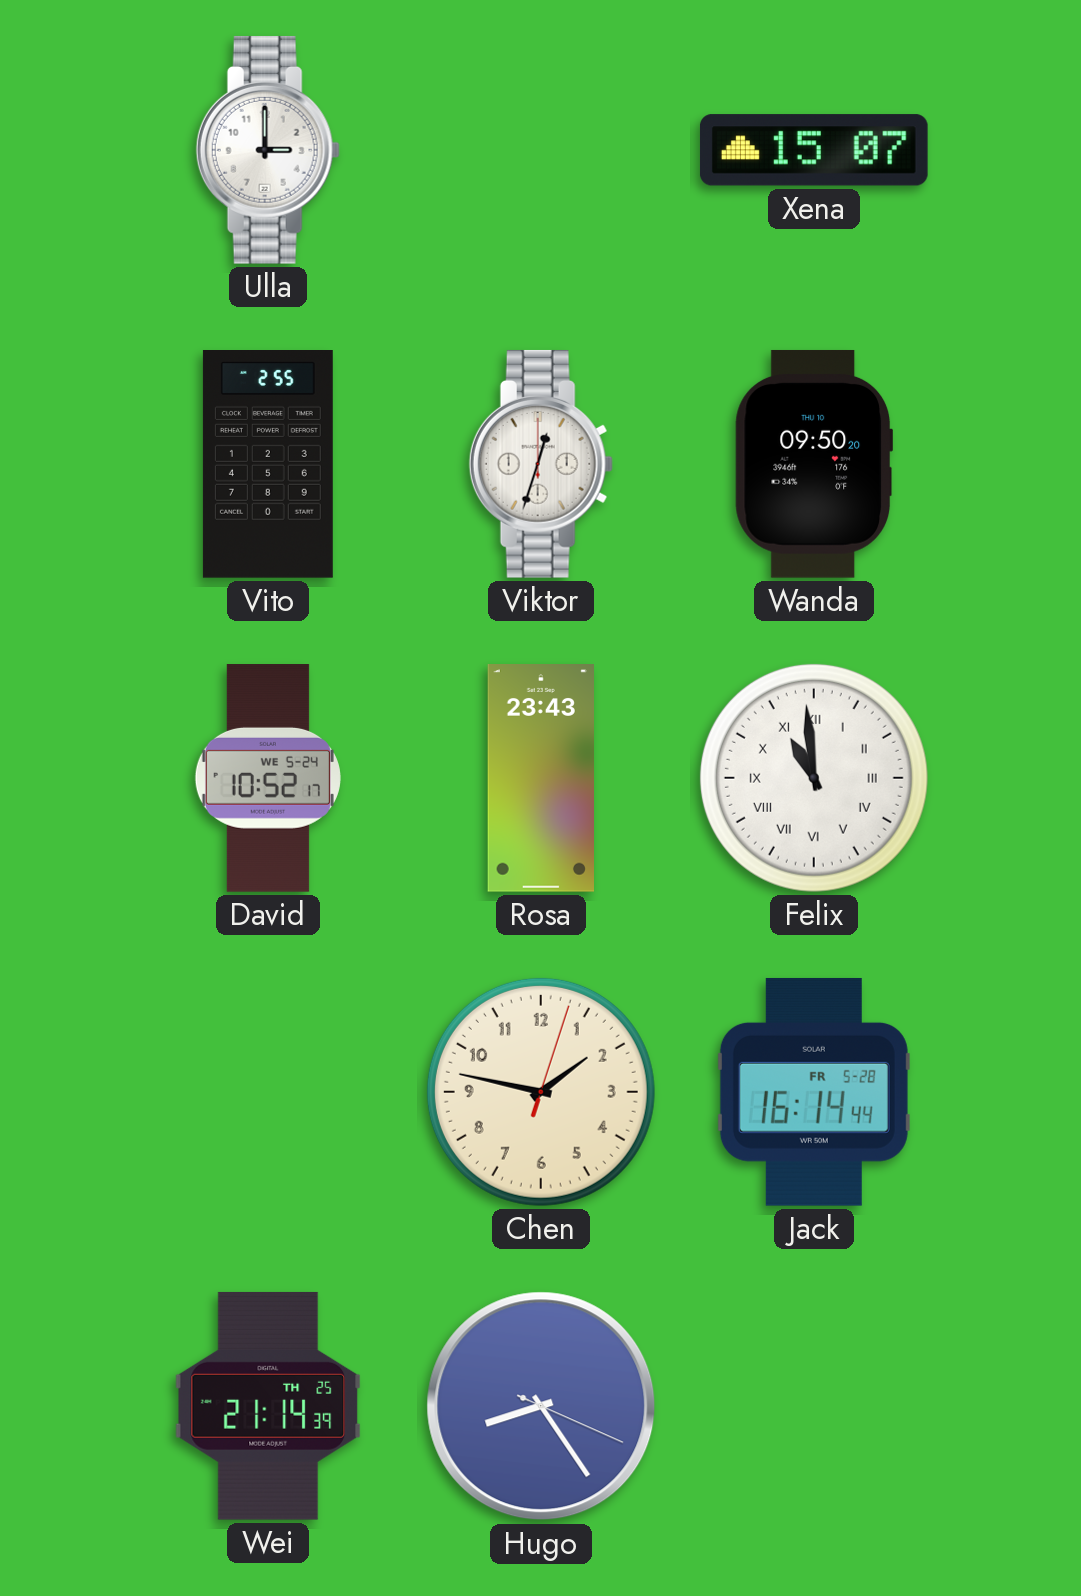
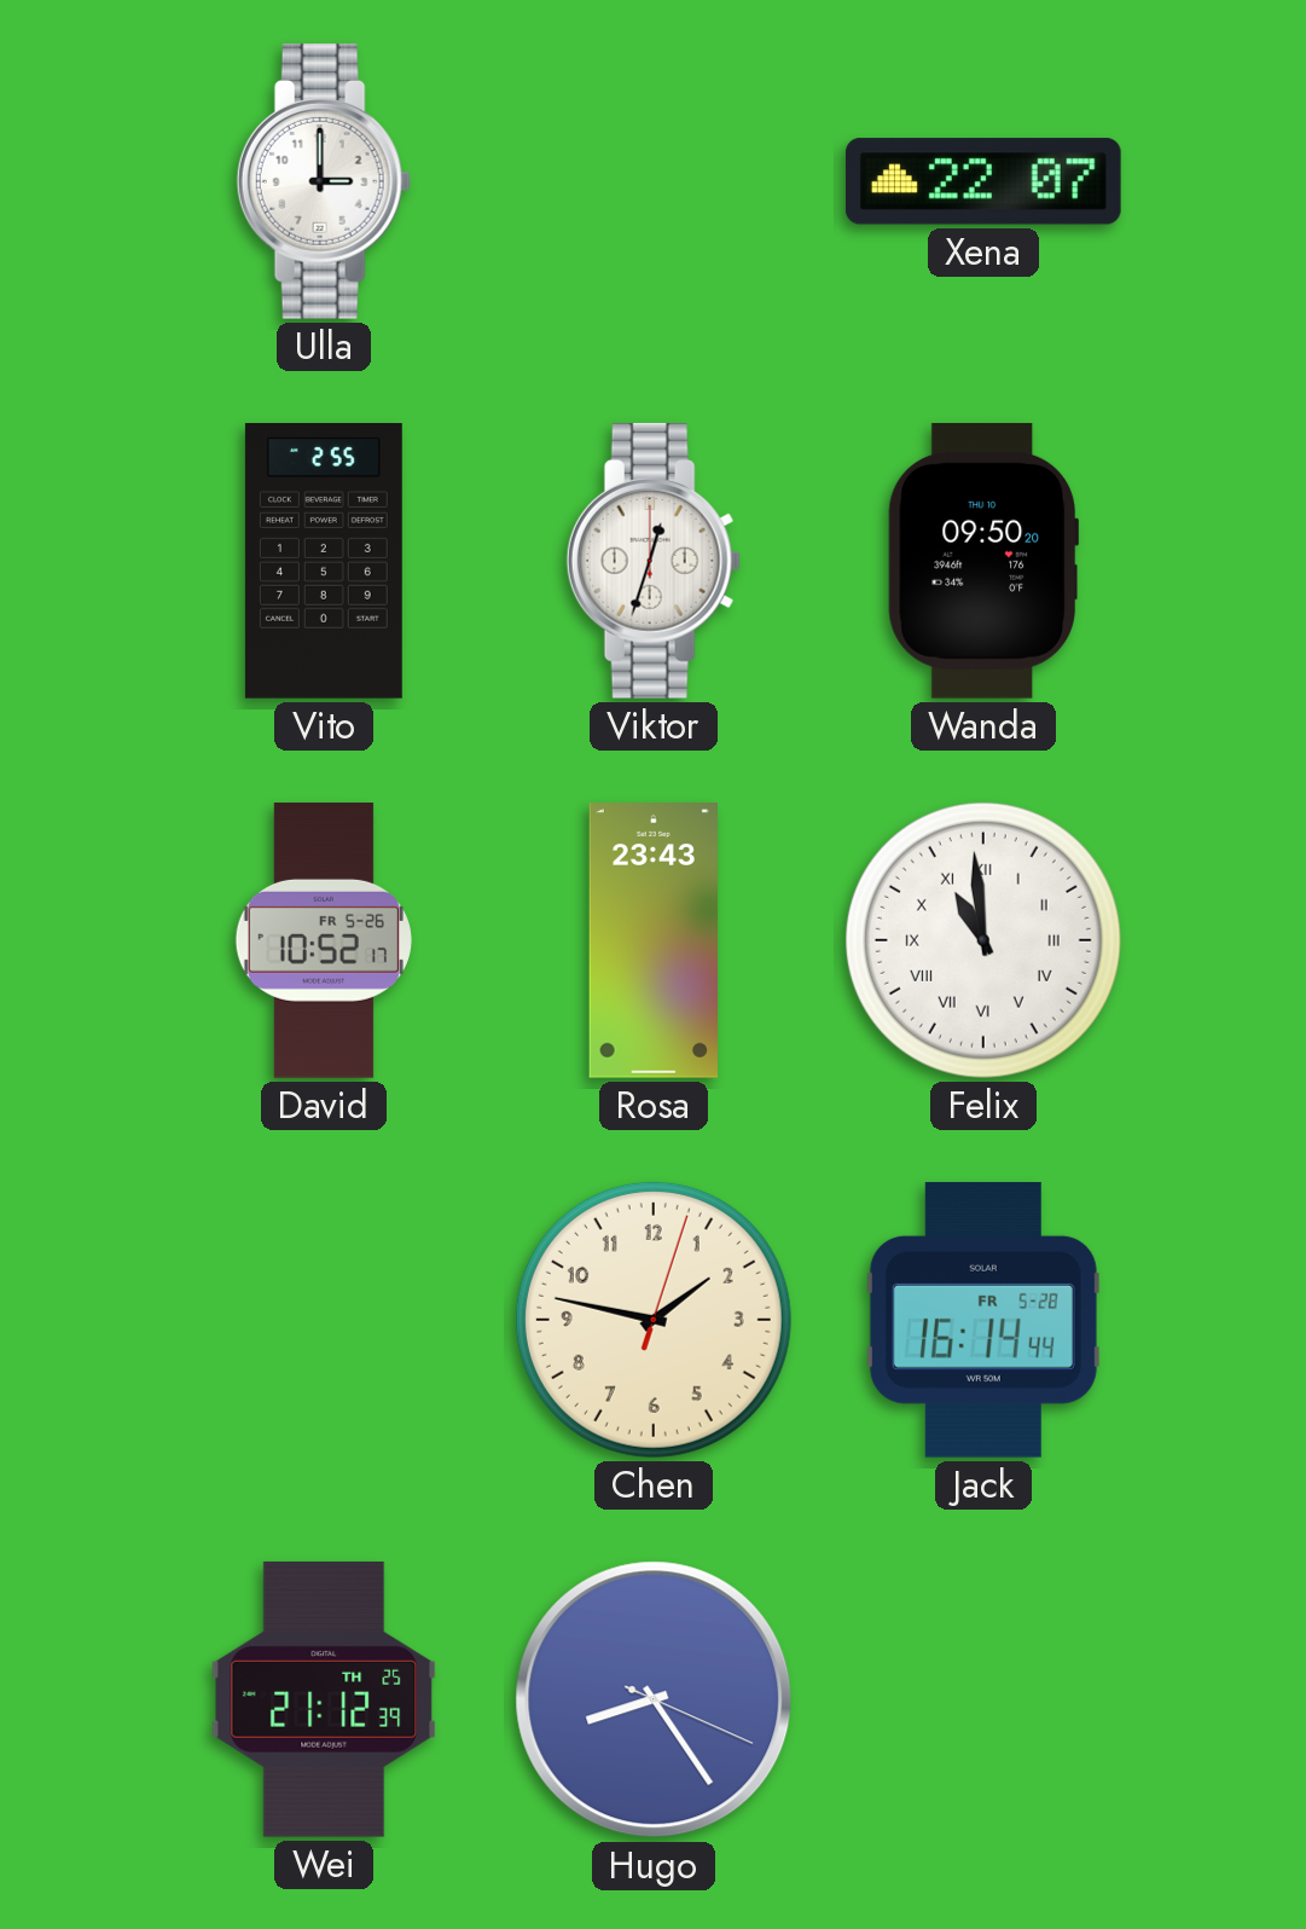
Xena: 15:07 -> 22:07
David date: WE 5-24 -> FR 5-26
Wei: 21:14 -> 21:12
